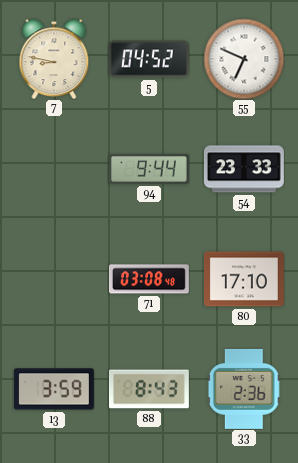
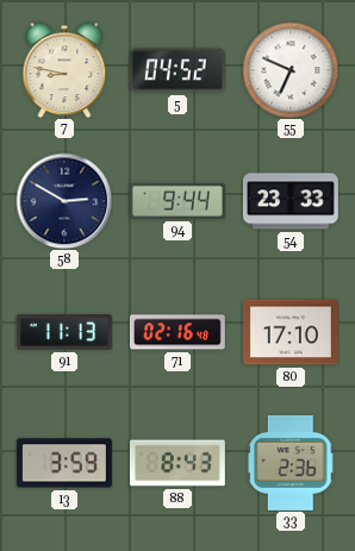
58: none -> 2:50
91: none -> 11:13
71: 03:08 -> 02:16
